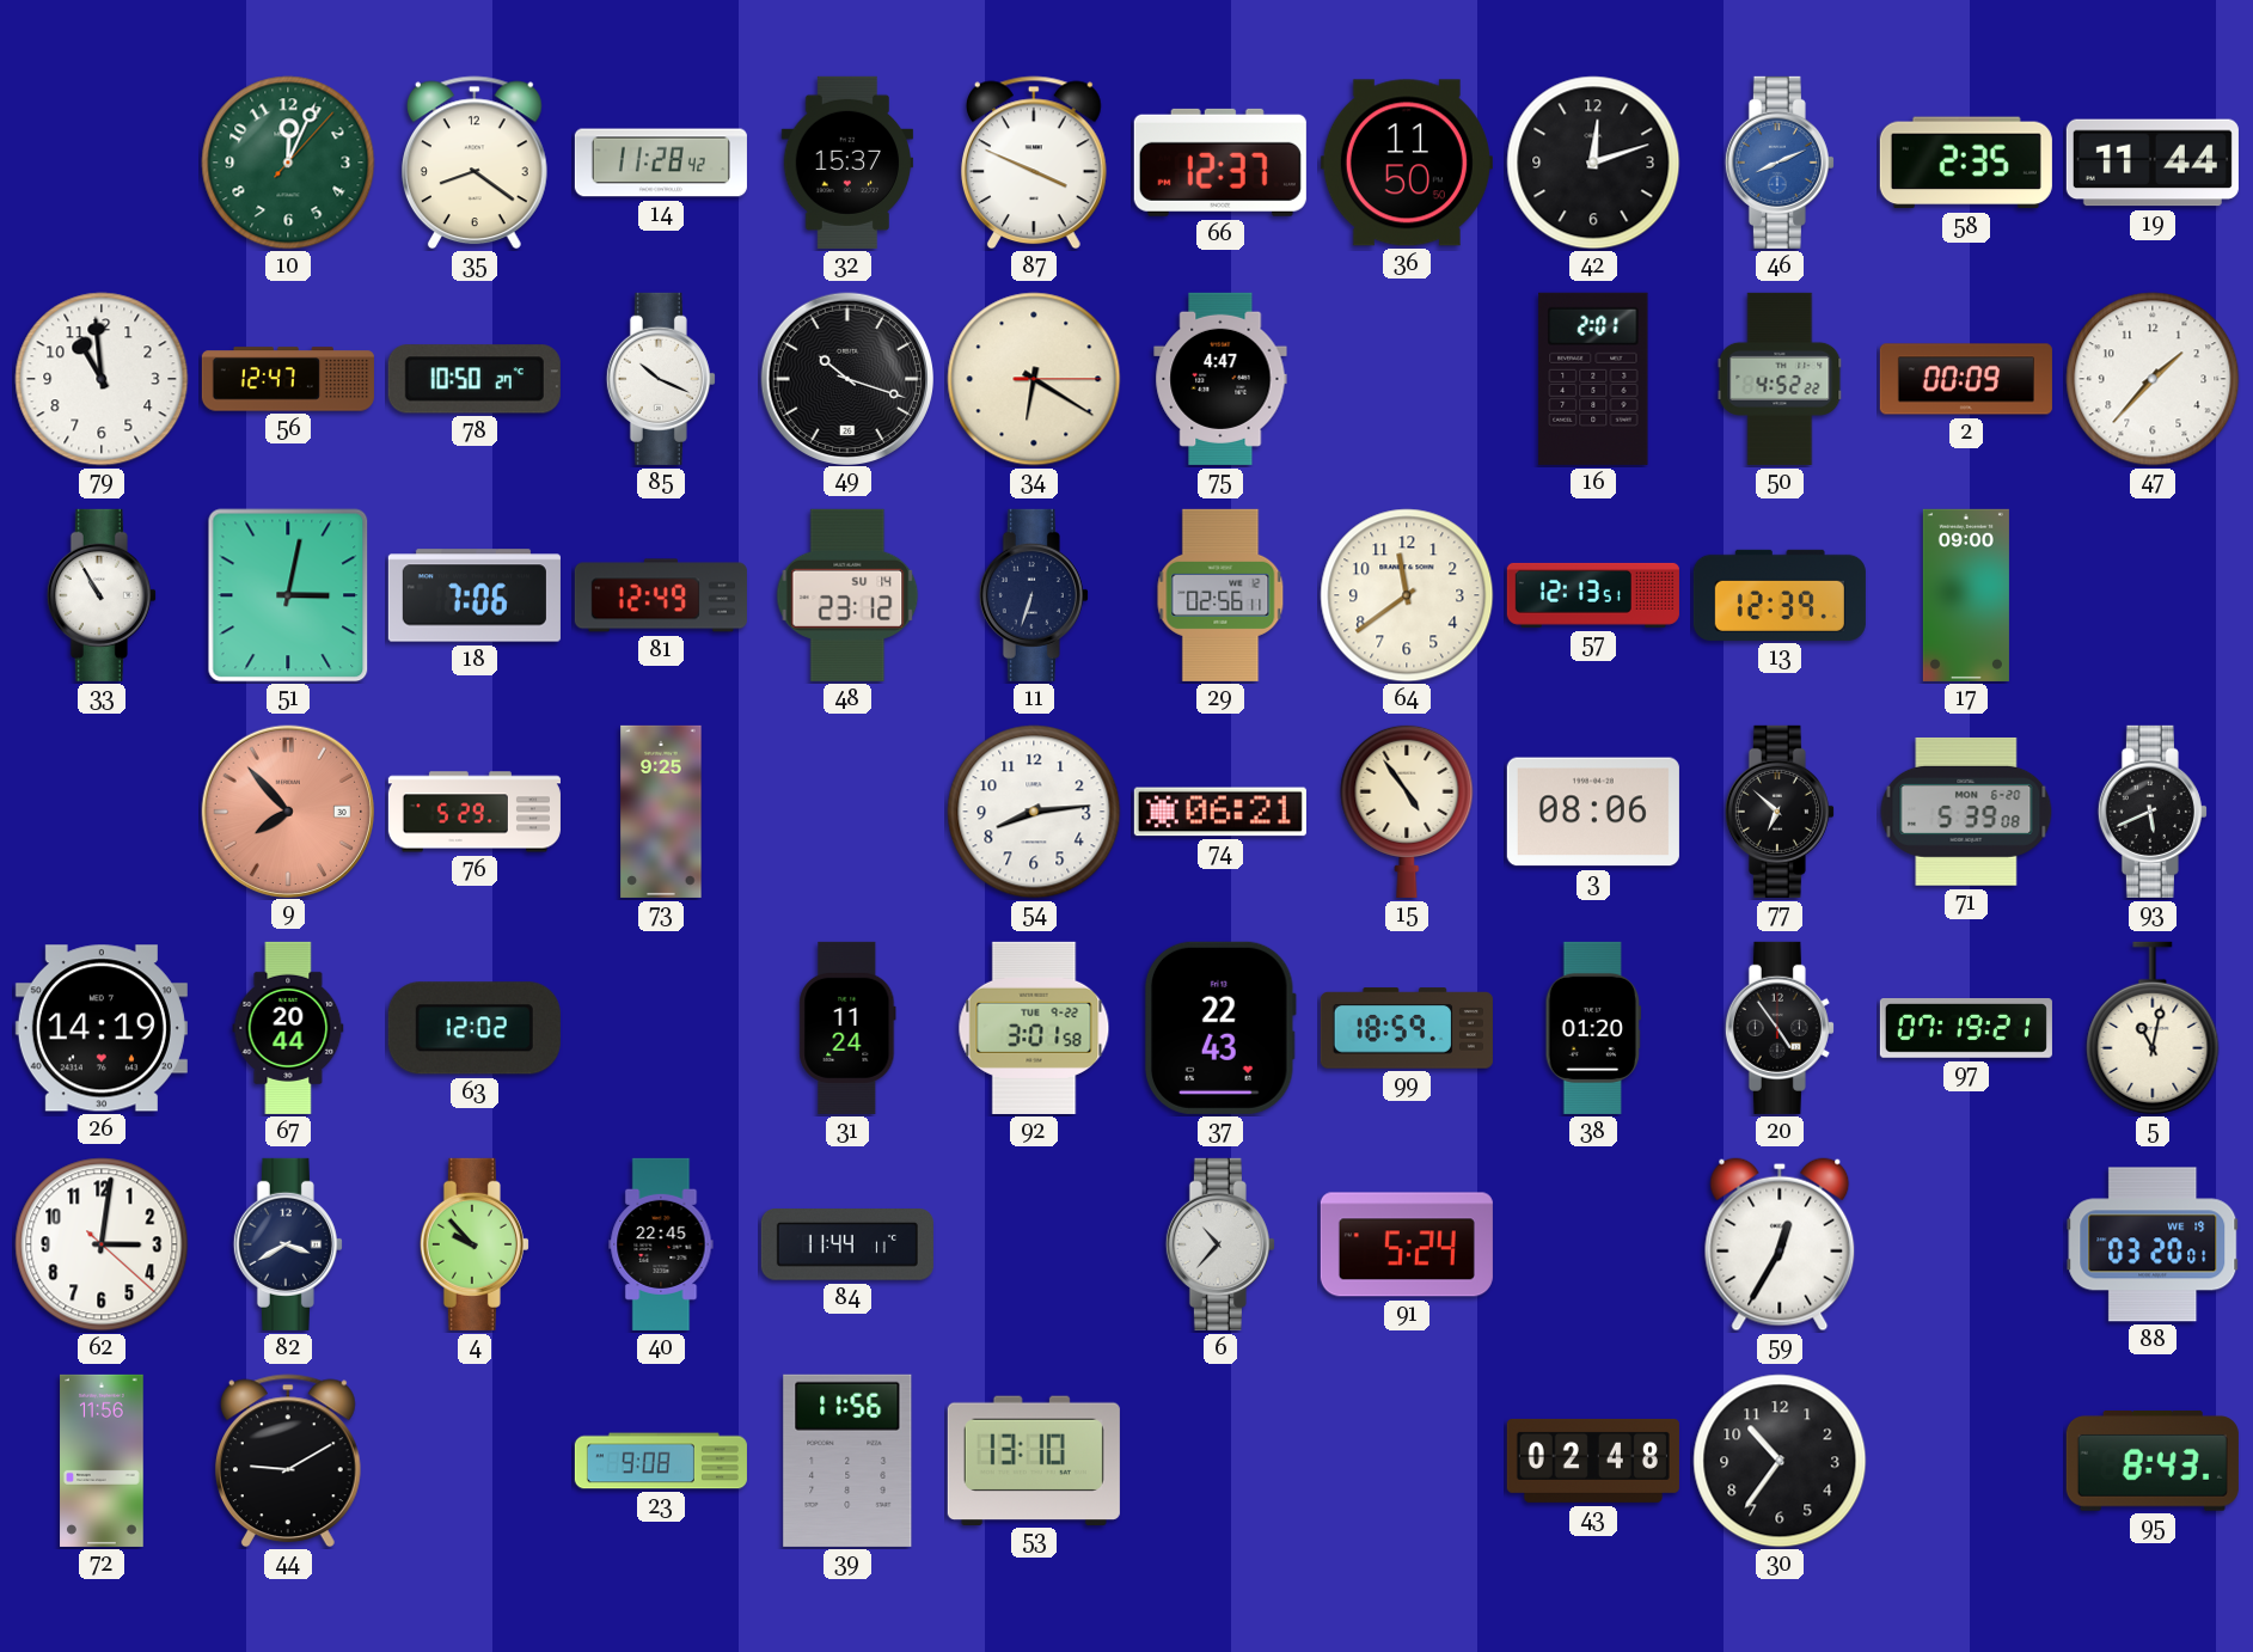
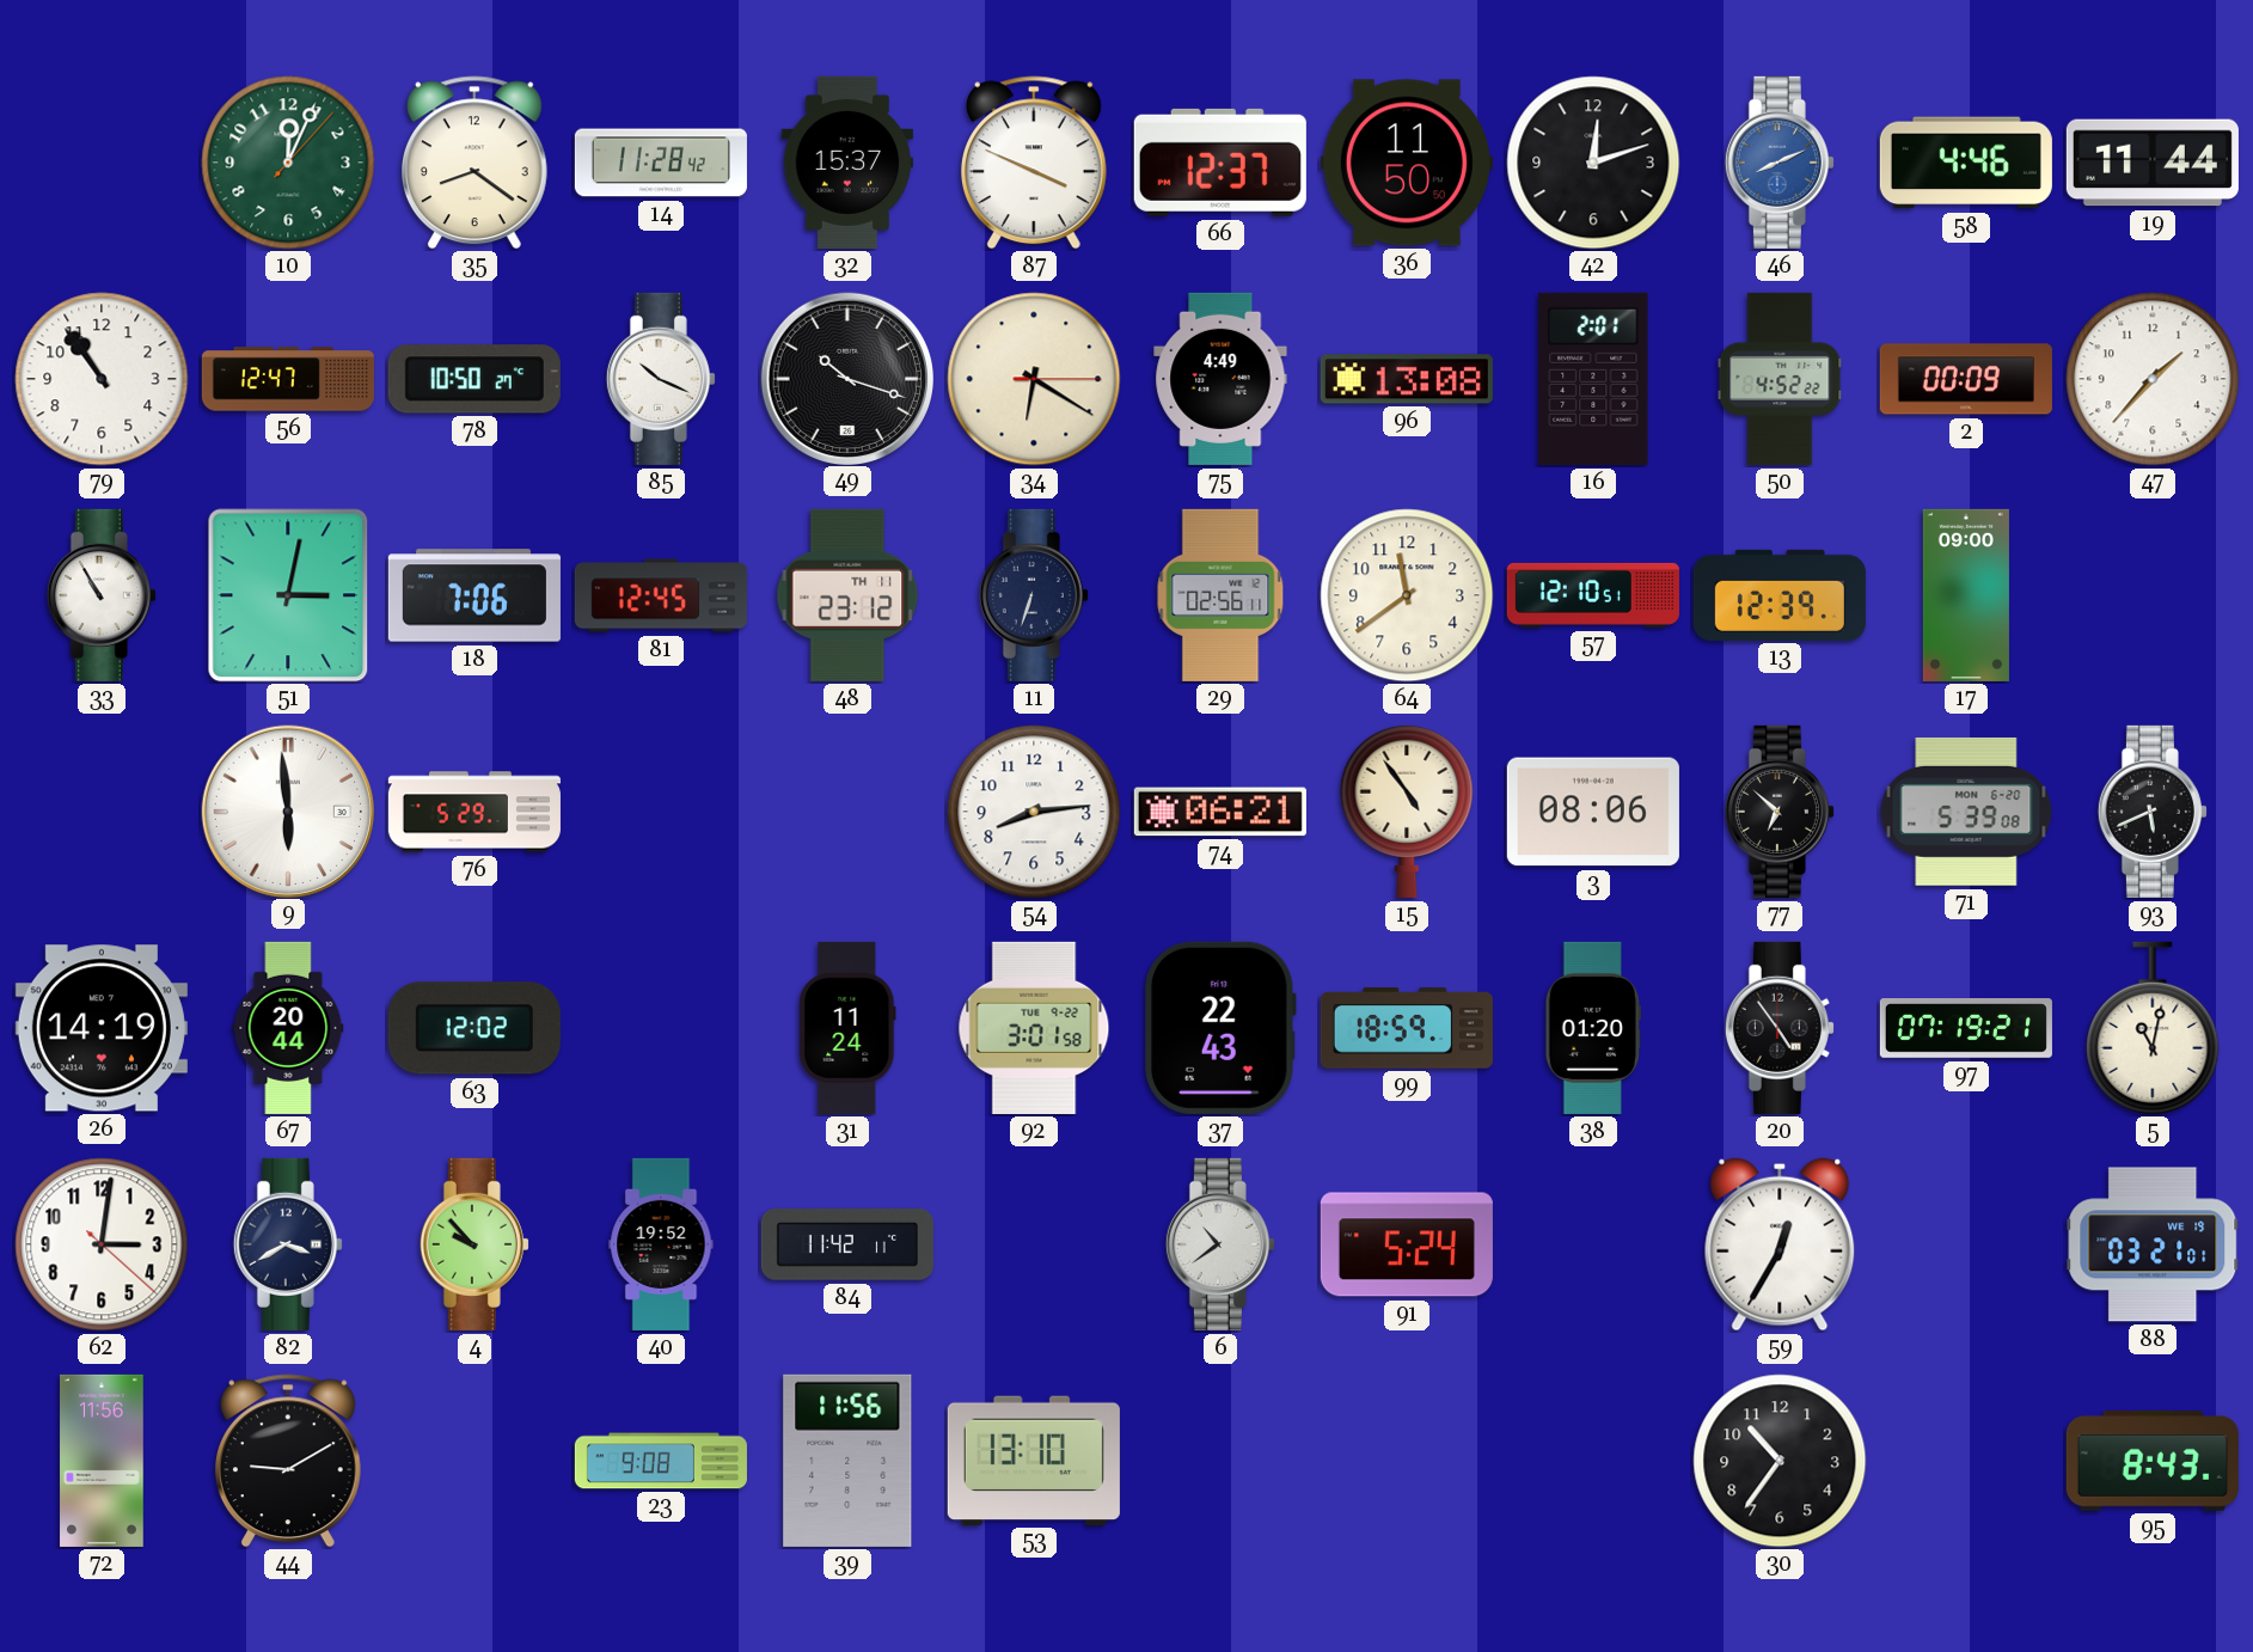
58: 2:35 -> 4:46
79: 10:59 -> 10:54
75: 4:47 -> 4:49
96: none -> 13:08
81: 12:49 -> 12:45
48 date: SU 14 -> TH 11
57: 12:13 -> 12:10
9: 7:53 -> 5:59
9 dial: salmon -> white
73: 9:25 -> none
40: 22:45 -> 19:52
84: 11:44 -> 11:42
6: 10:37 -> 10:39
88: 03:20 -> 03:21
43: 02:48 -> none
